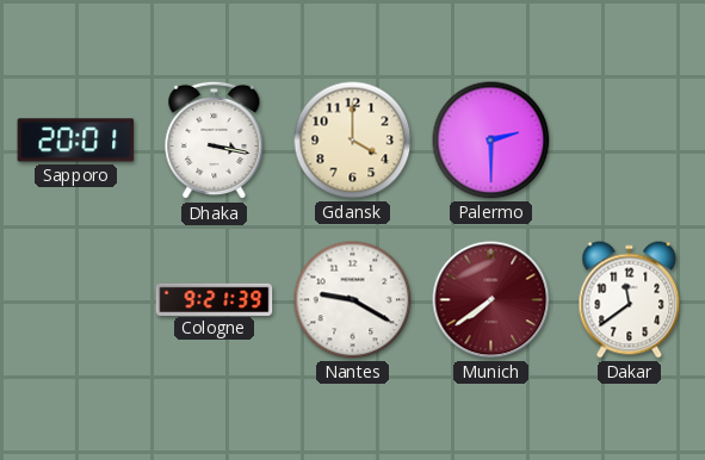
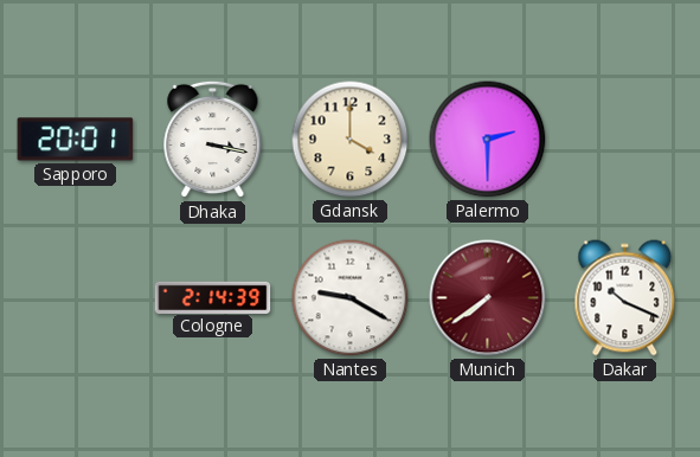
Cologne: 9:21 -> 2:14
Dakar: 11:39 -> 10:19
